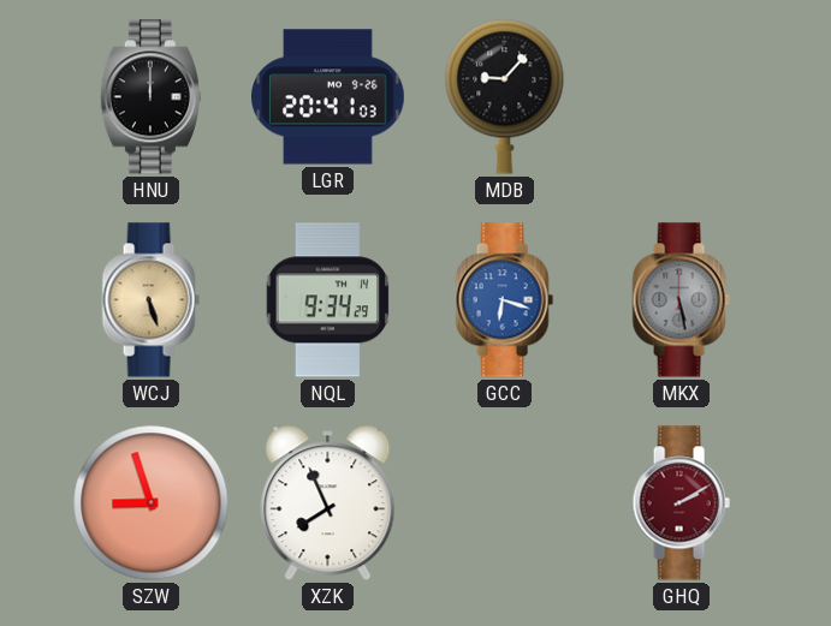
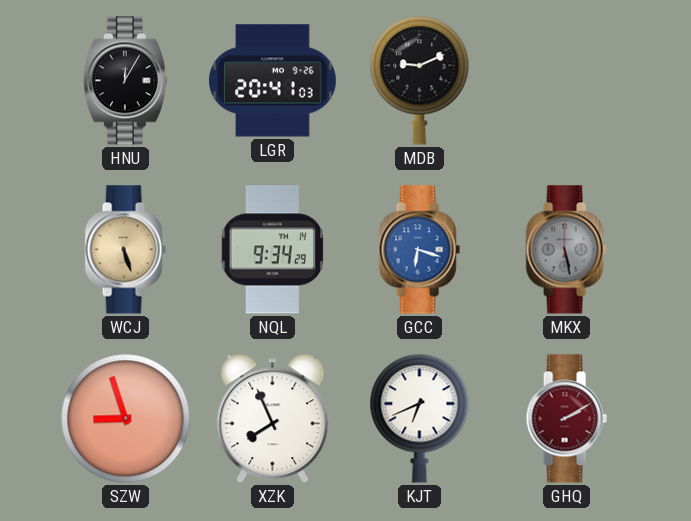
HNU: 12:00 -> 12:05
MDB: 9:07 -> 9:11
KJT: none -> 6:41
